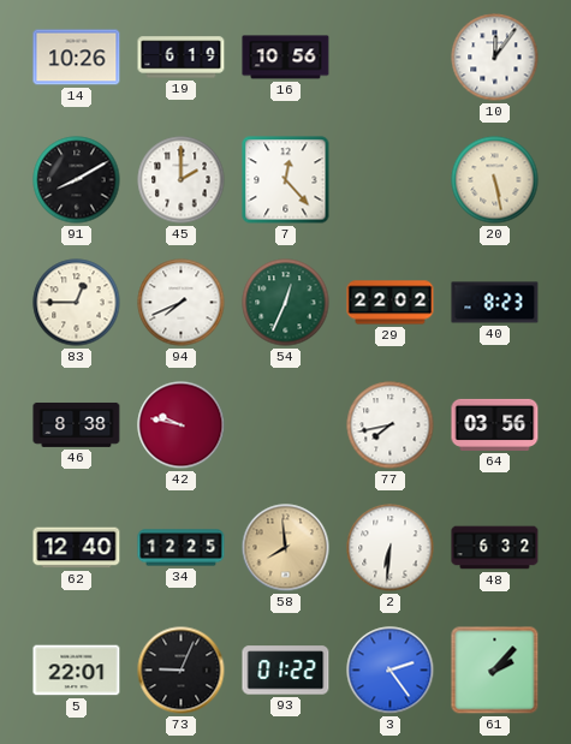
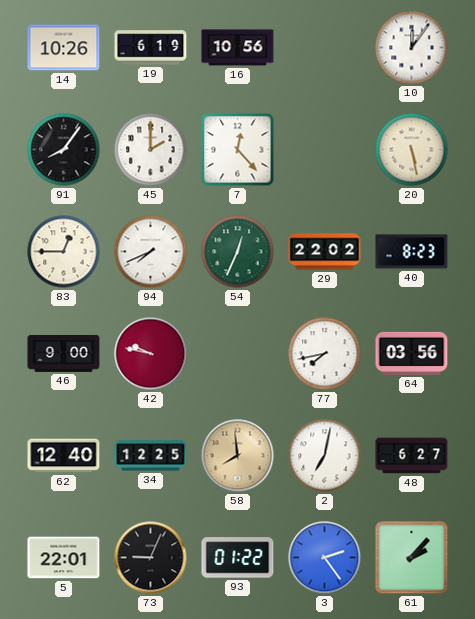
91: 8:10 -> 8:06
46: 8:38 -> 9:00
2: 6:31 -> 7:02
48: 6:32 -> 6:27
